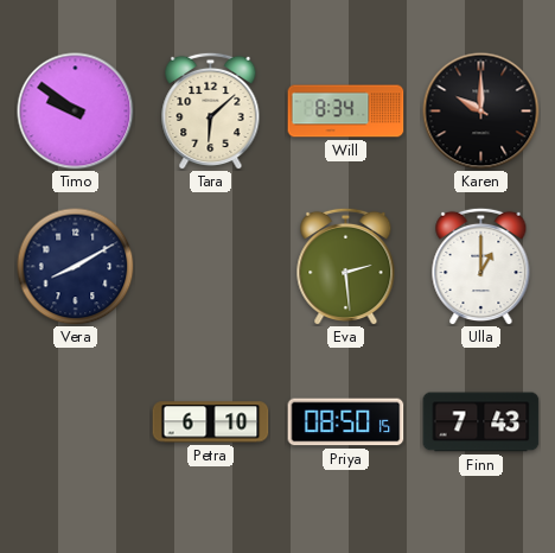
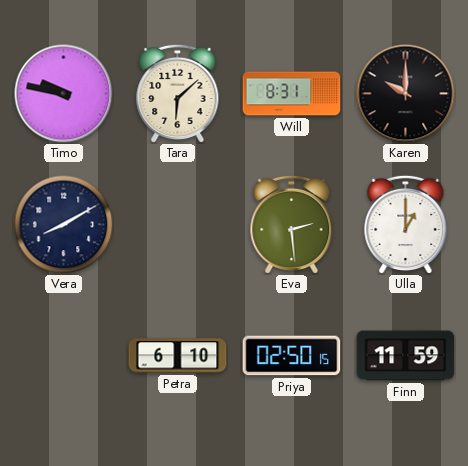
Timo: 9:51 -> 9:47
Will: 8:34 -> 8:31
Priya: 08:50 -> 02:50
Finn: 7:43 -> 11:59
